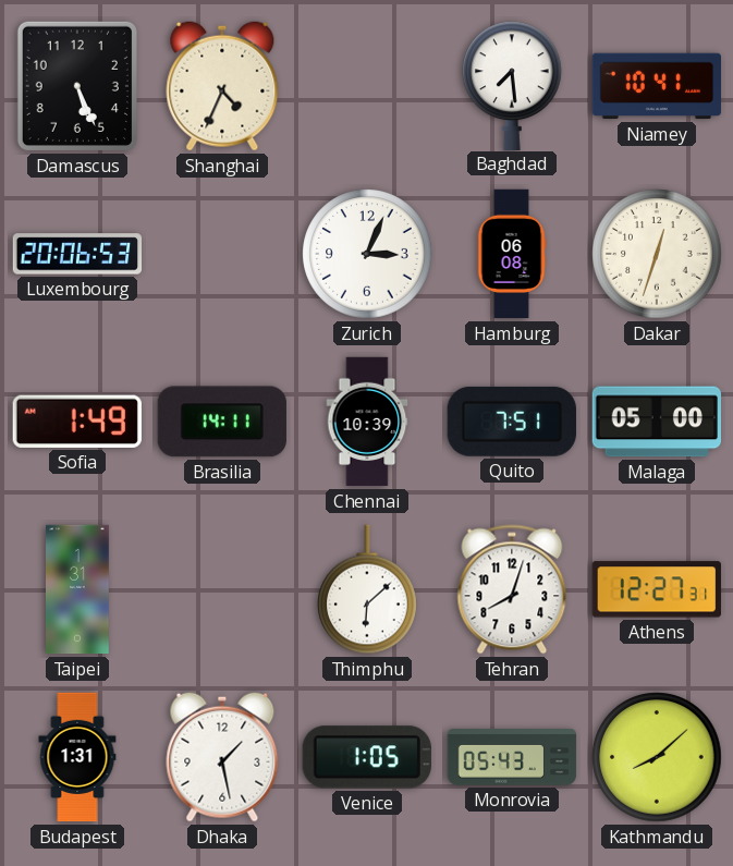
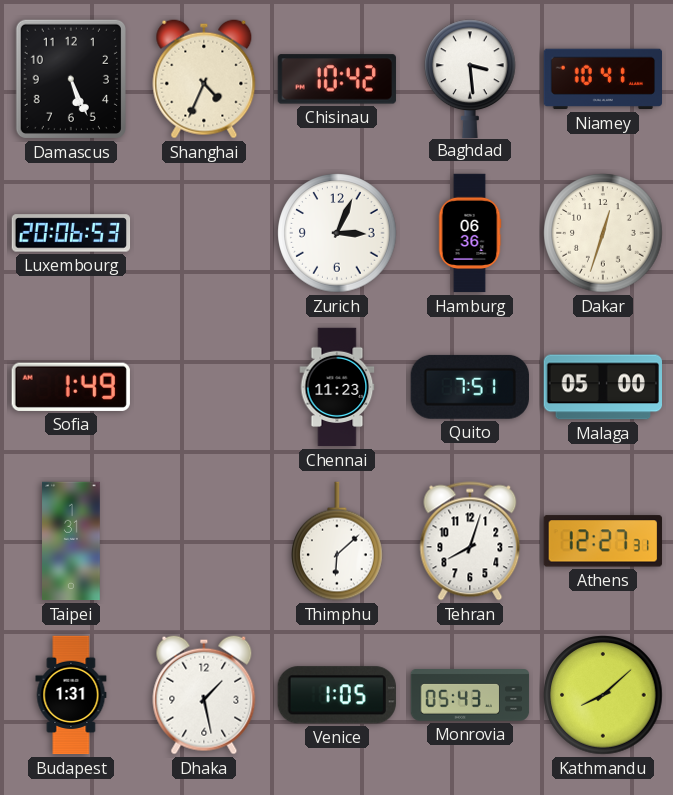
Chisinau: none -> 10:42
Baghdad: 7:29 -> 3:29
Hamburg: 06:08 -> 06:36
Brasilia: 14:11 -> none
Chennai: 10:39 -> 11:23
